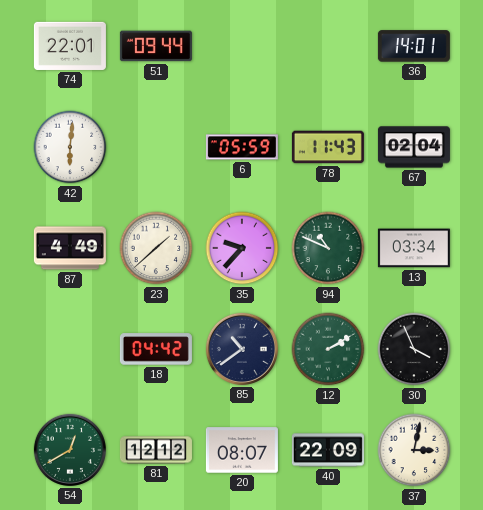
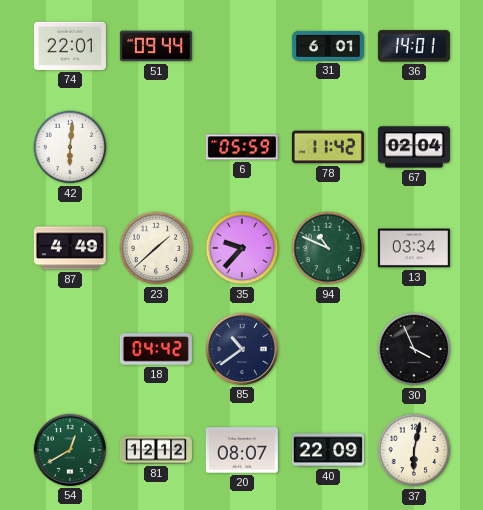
31: none -> 6:01
78: 11:43 -> 11:42
12: 2:10 -> none
37: 3:02 -> 6:02
